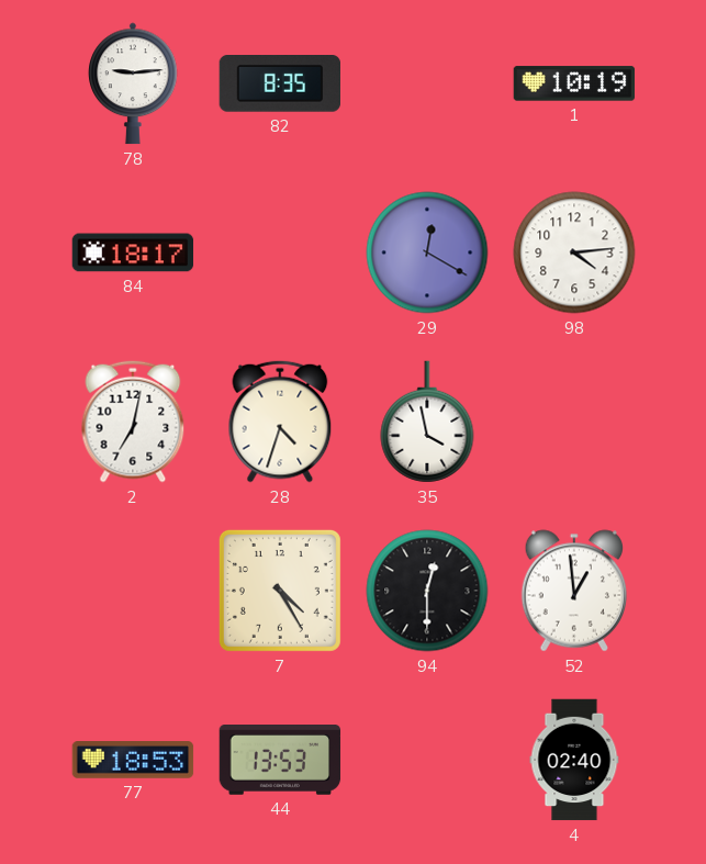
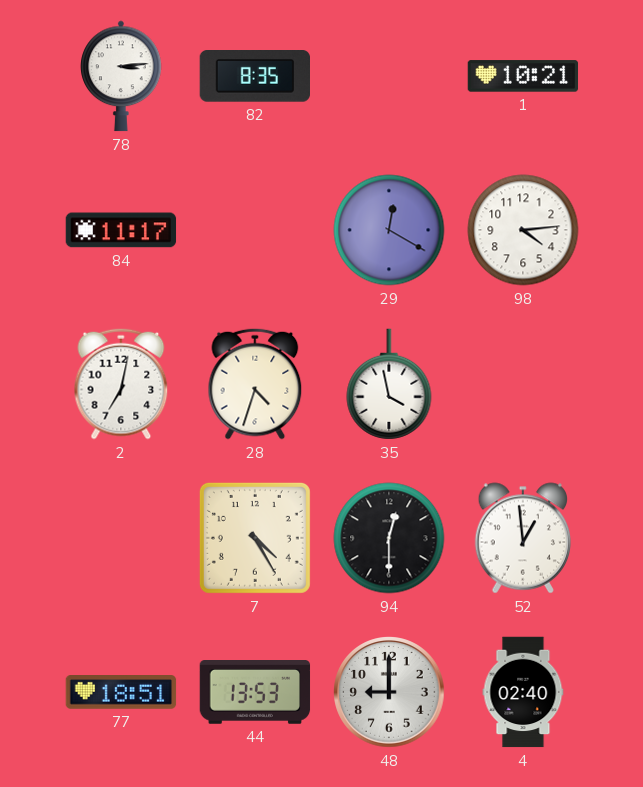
78: 9:14 -> 3:14
1: 10:19 -> 10:21
84: 18:17 -> 11:17
77: 18:53 -> 18:51
48: none -> 9:00
